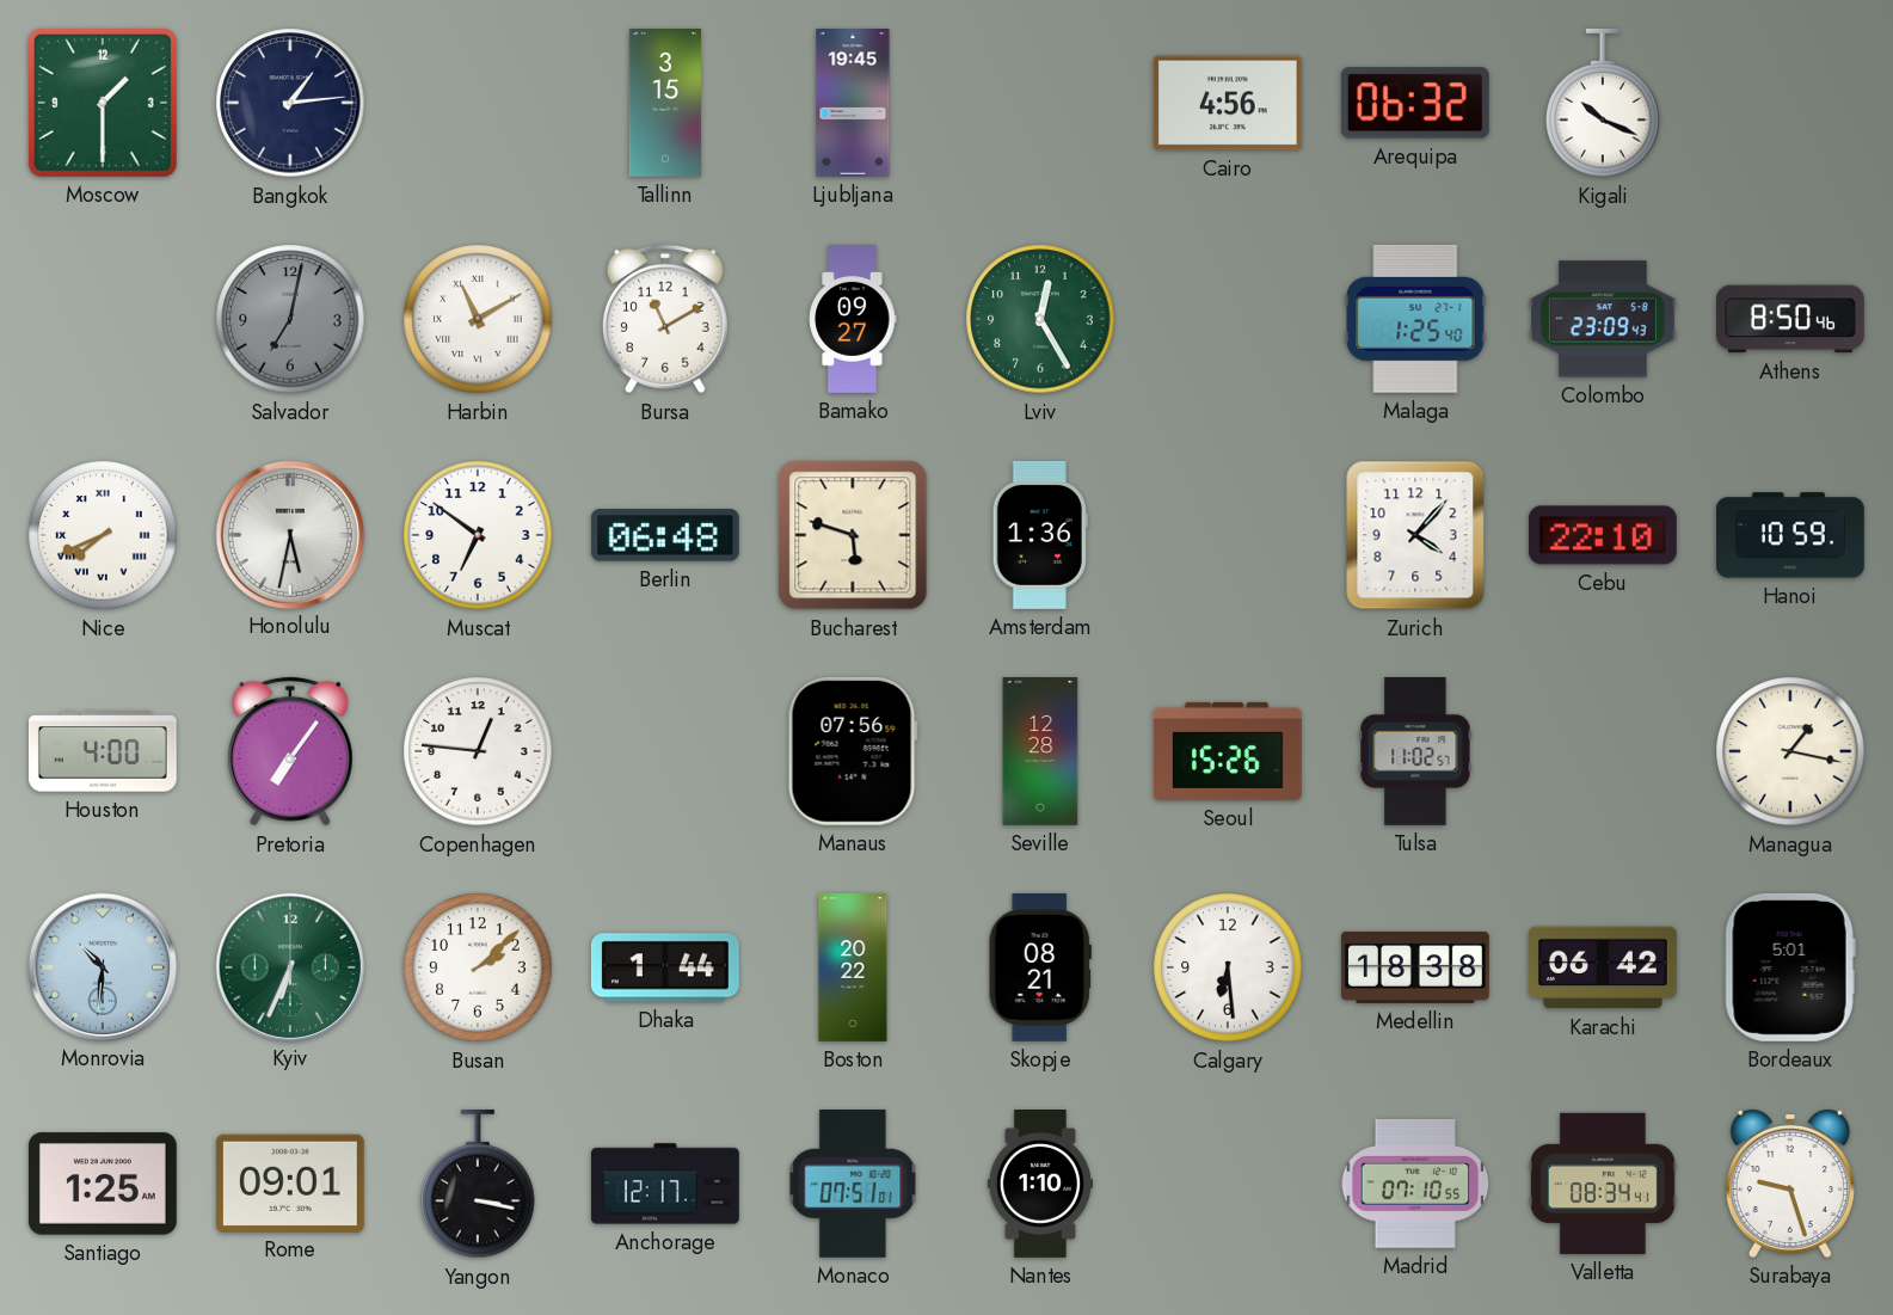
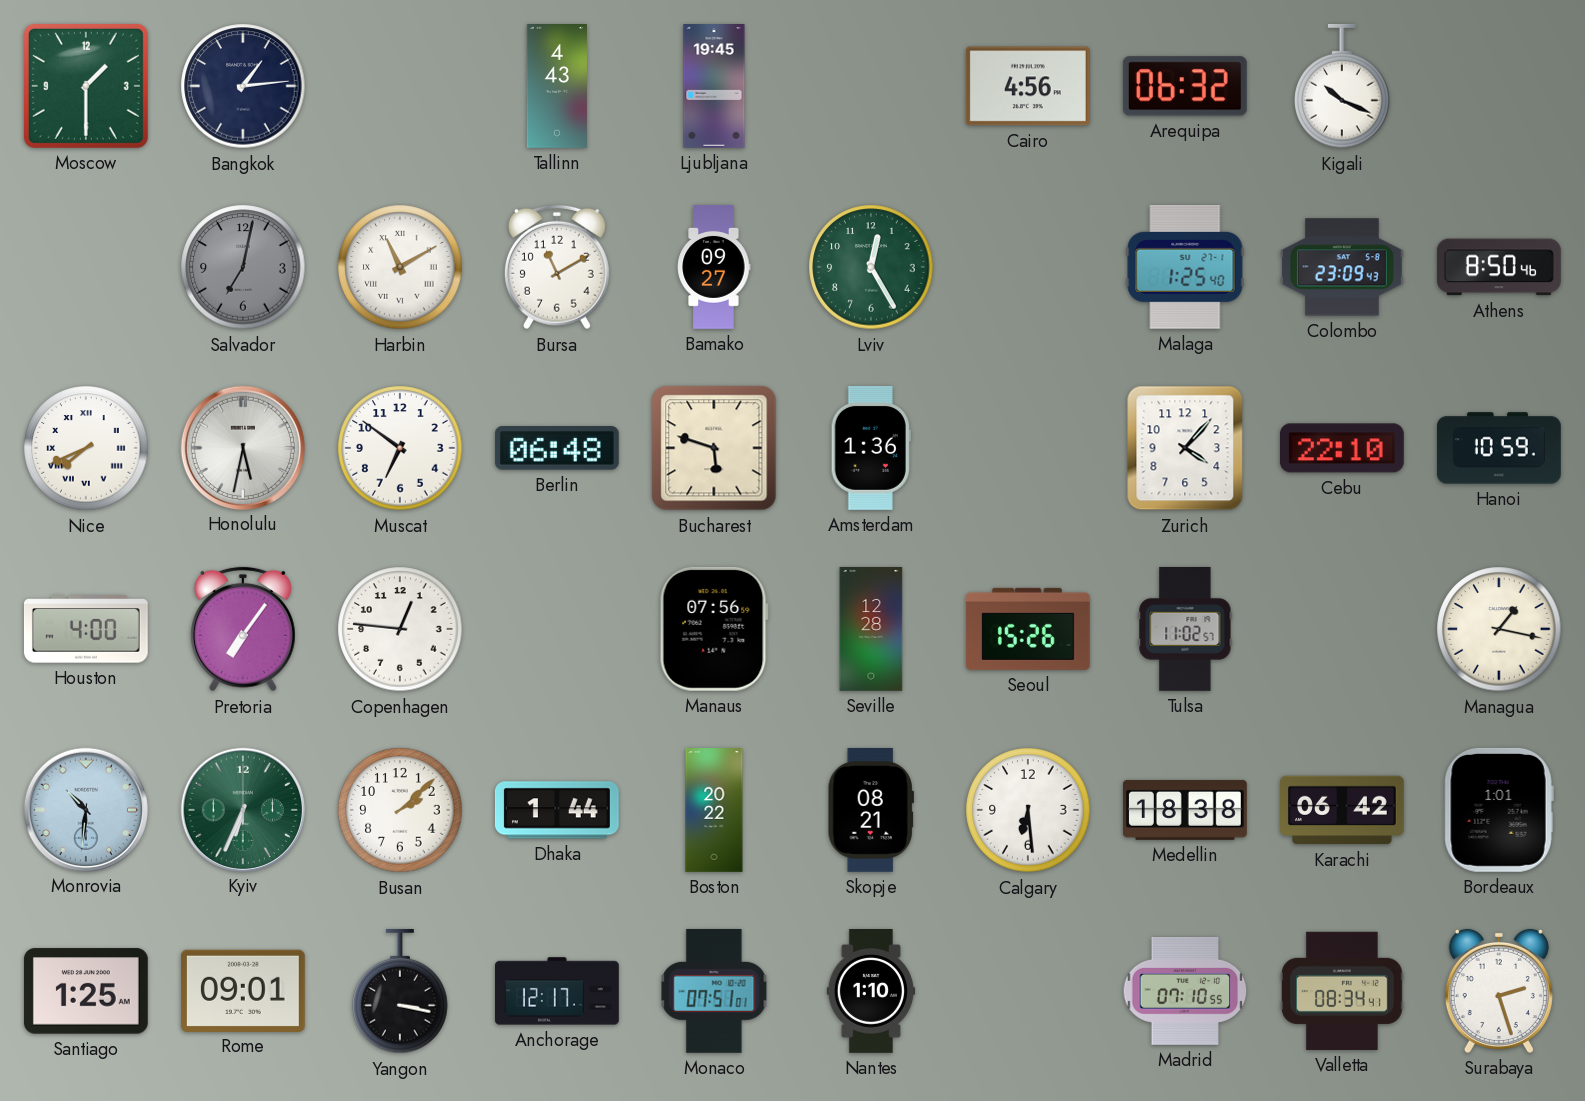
Tallinn: 3:15 -> 4:43
Bordeaux: 5:01 -> 1:01
Surabaya: 9:27 -> 2:27
